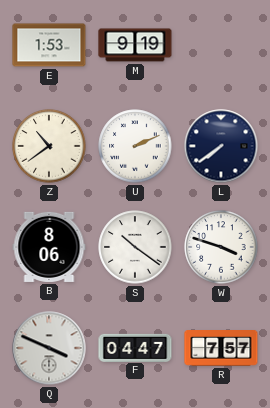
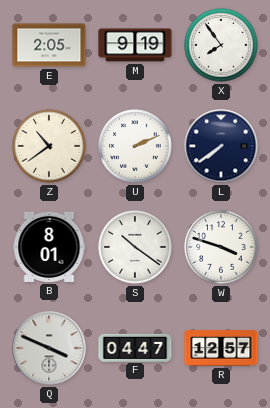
E: 1:53 -> 2:05
X: none -> 7:54
B: 8:06 -> 8:01
R: 7:57 -> 12:57
